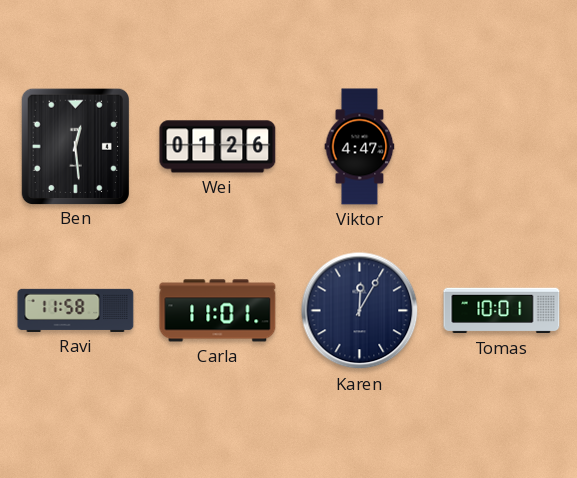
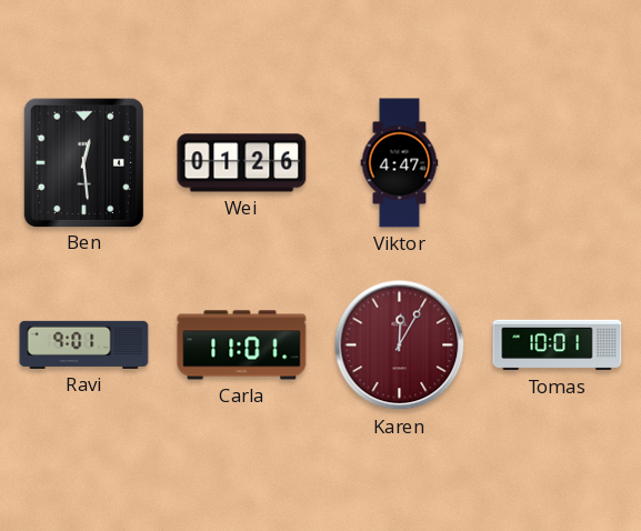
Ravi: 11:58 -> 9:01
Karen dial: navy -> burgundy
